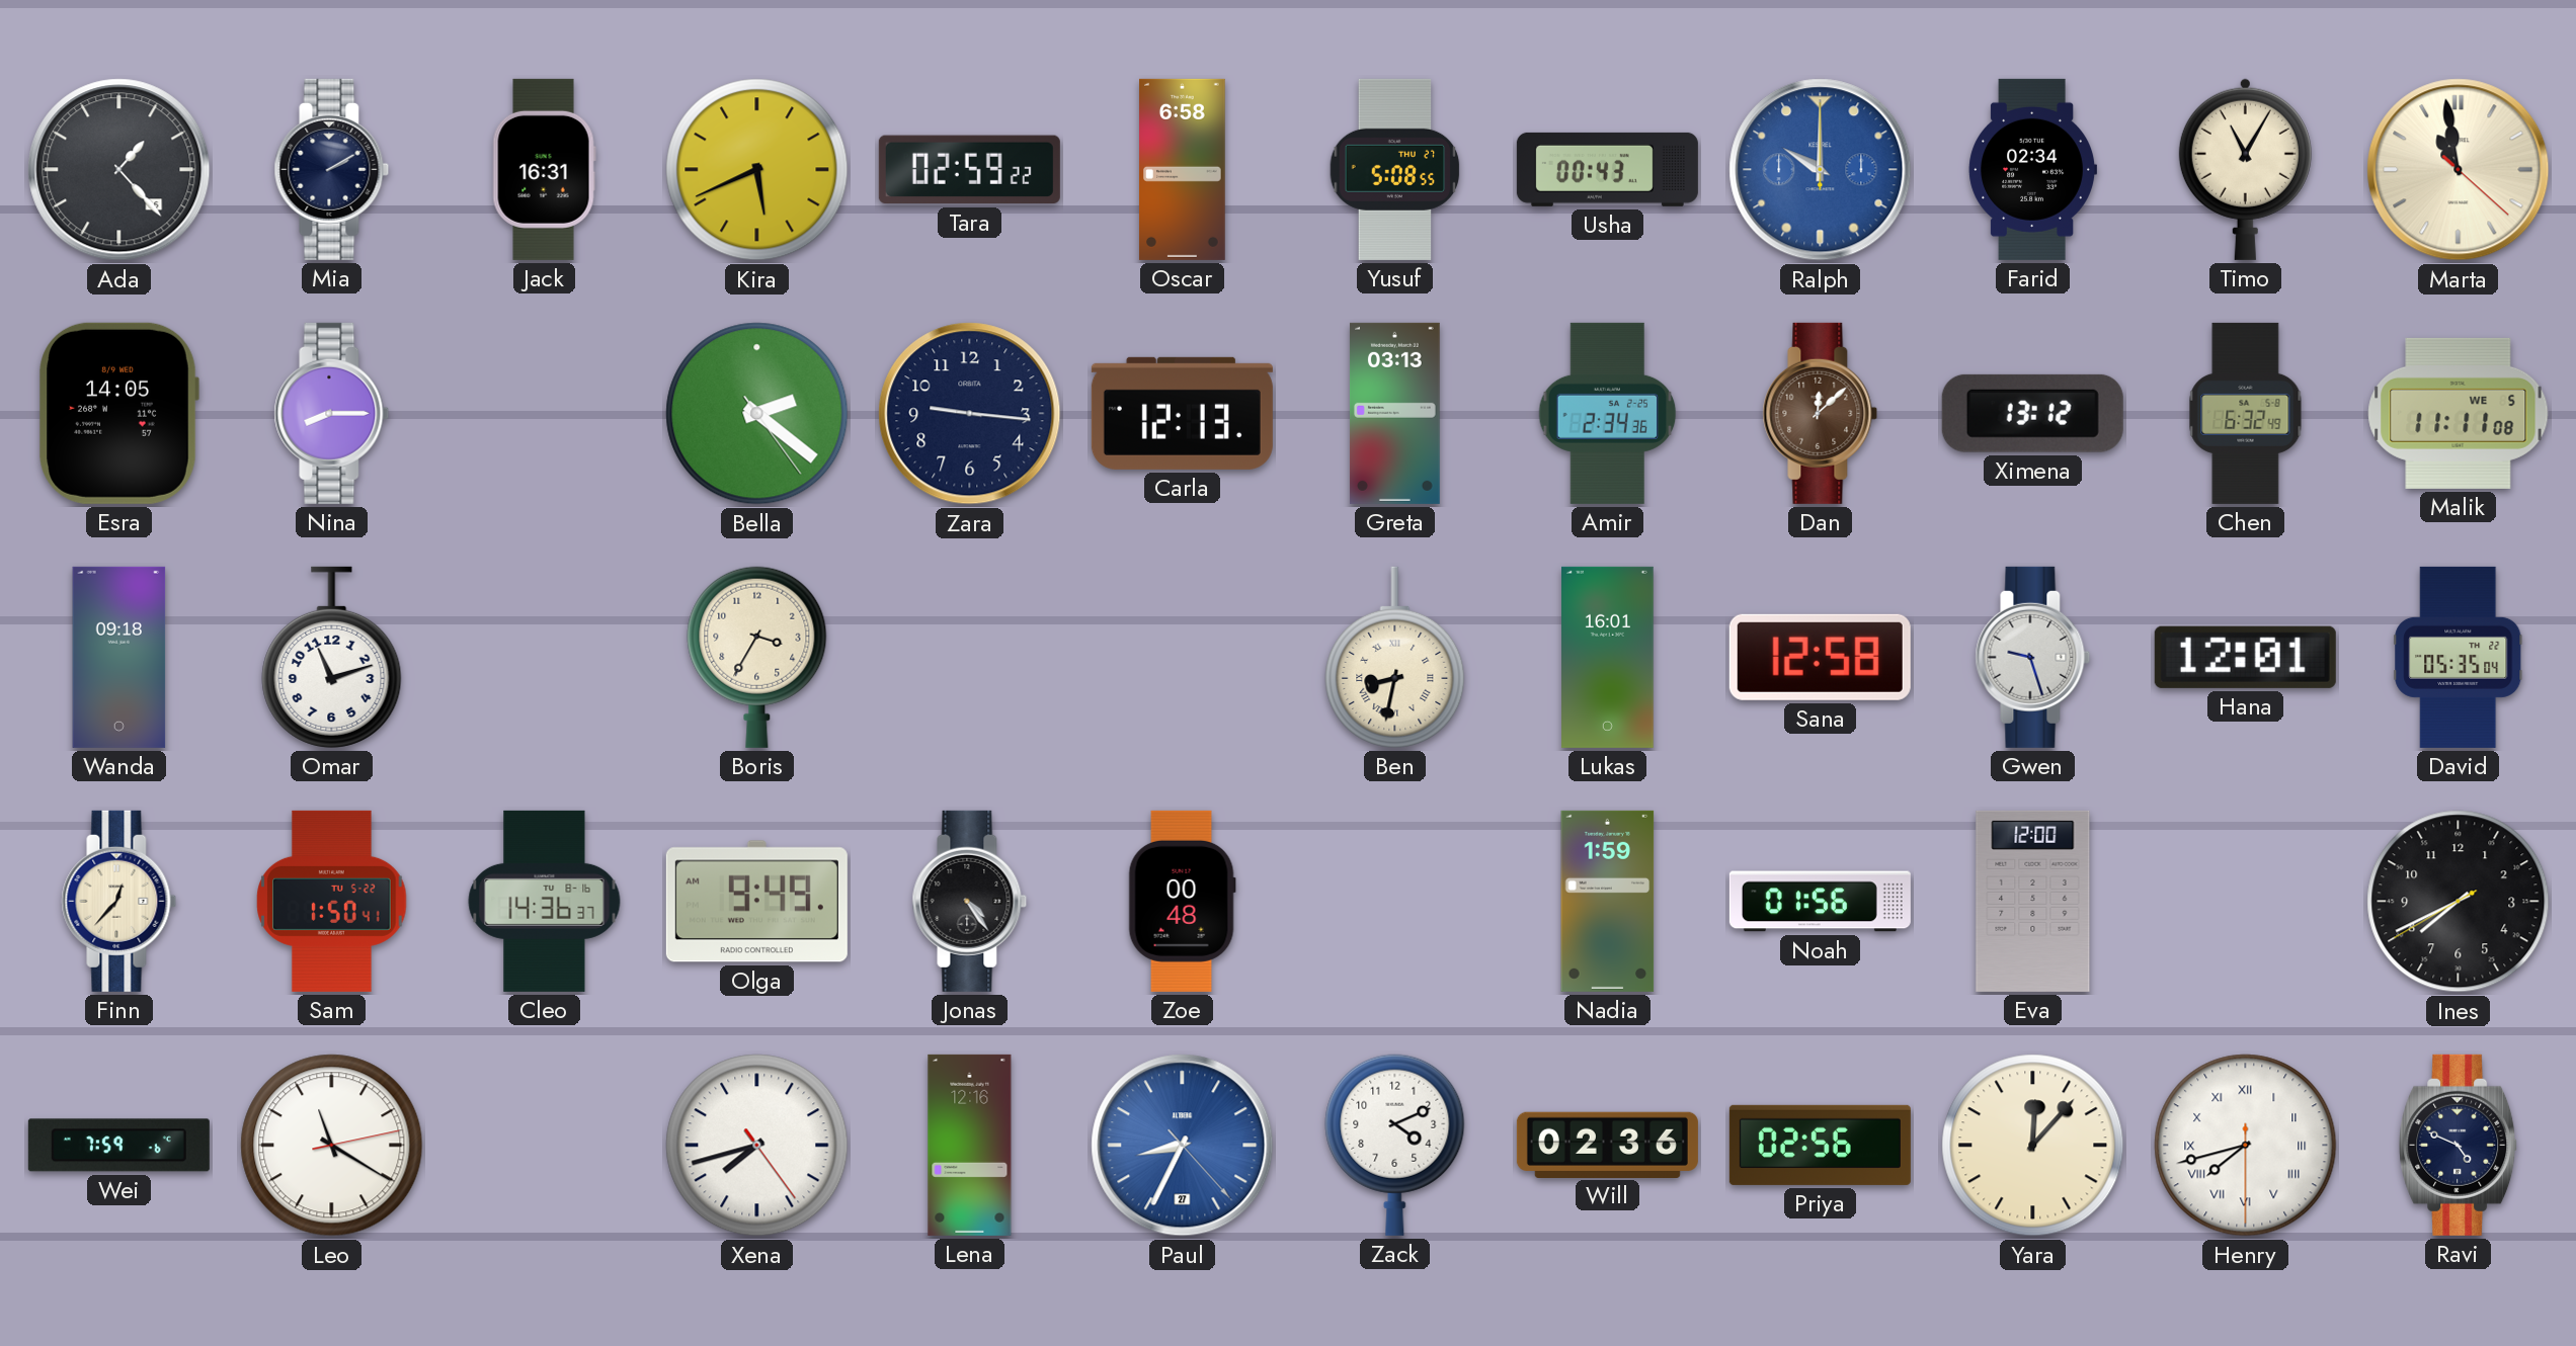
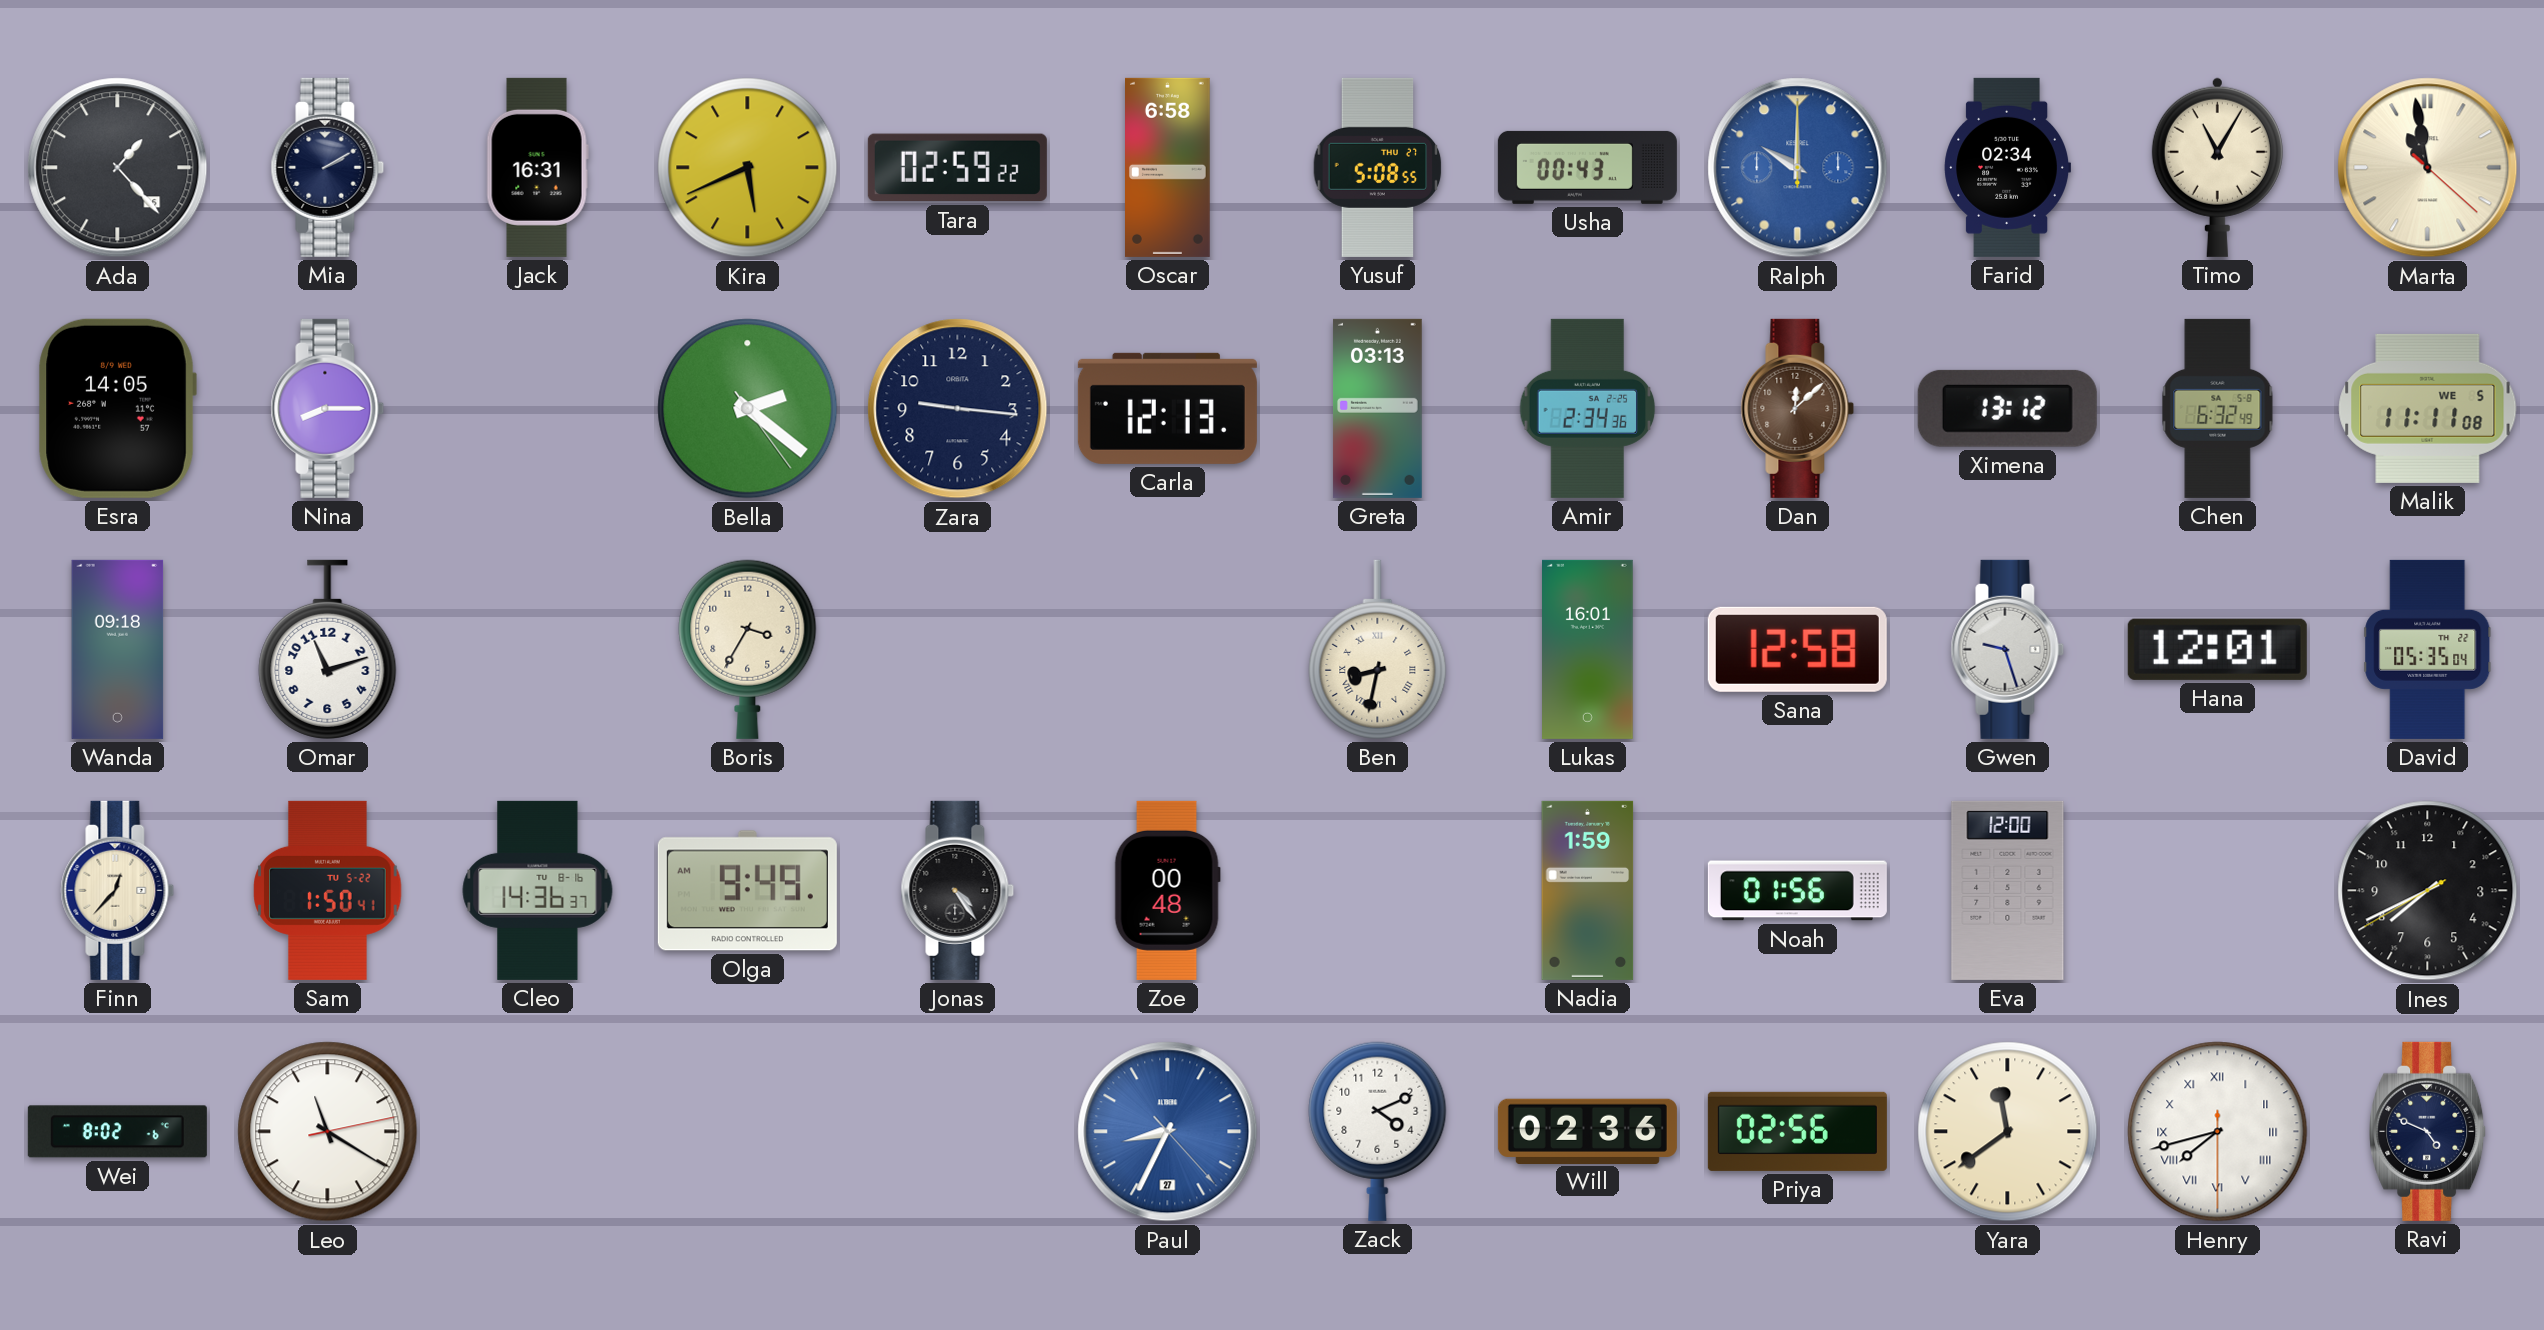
Wei: 7:59 -> 8:02
Xena: 7:42 -> none
Lena: 12:16 -> none
Yara: 12:07 -> 11:39
